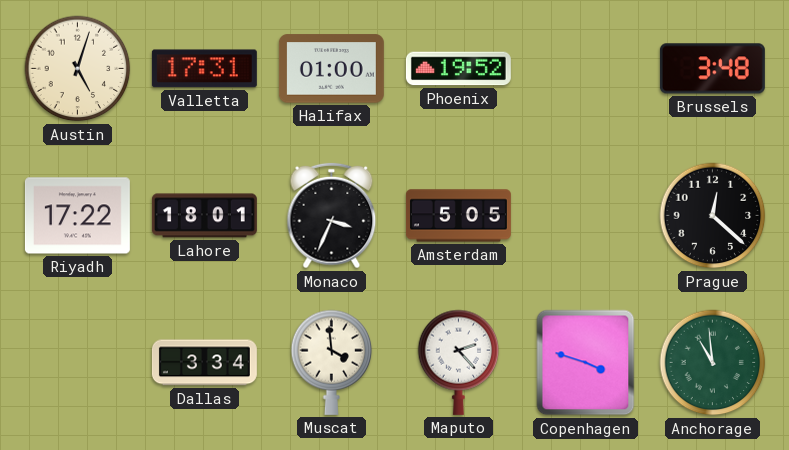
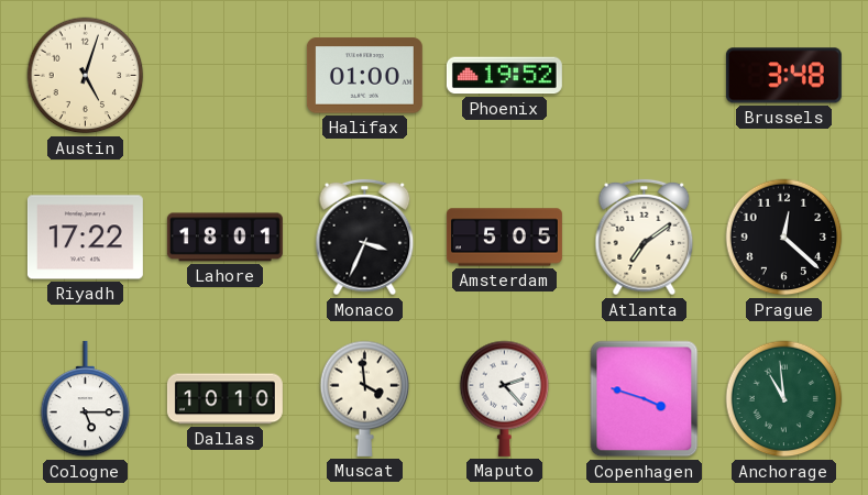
Valletta: 17:31 -> none
Atlanta: none -> 7:09
Cologne: none -> 5:15
Dallas: 3:34 -> 10:10
